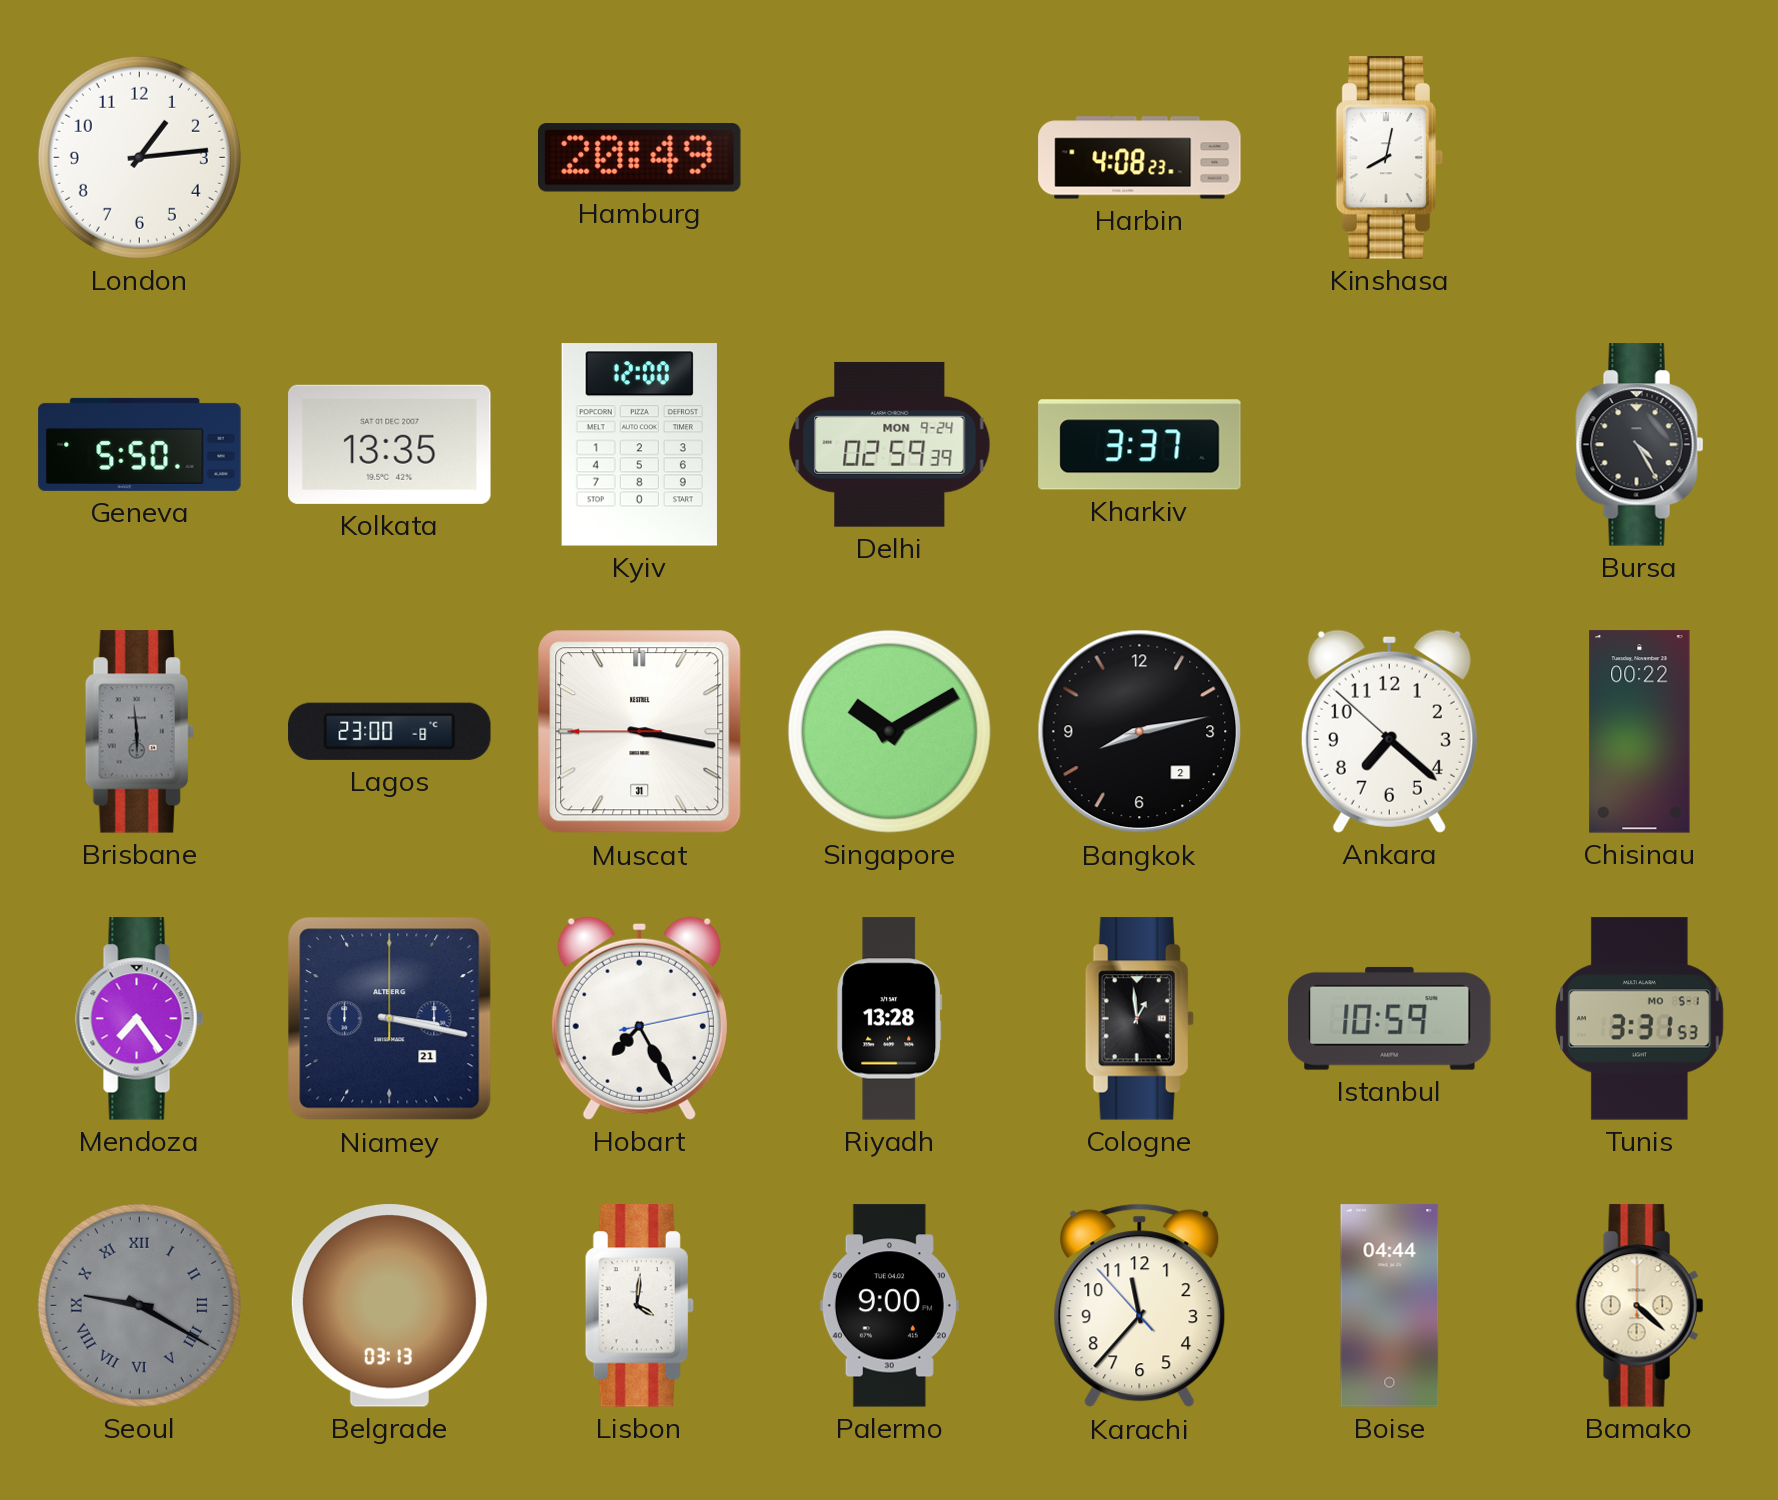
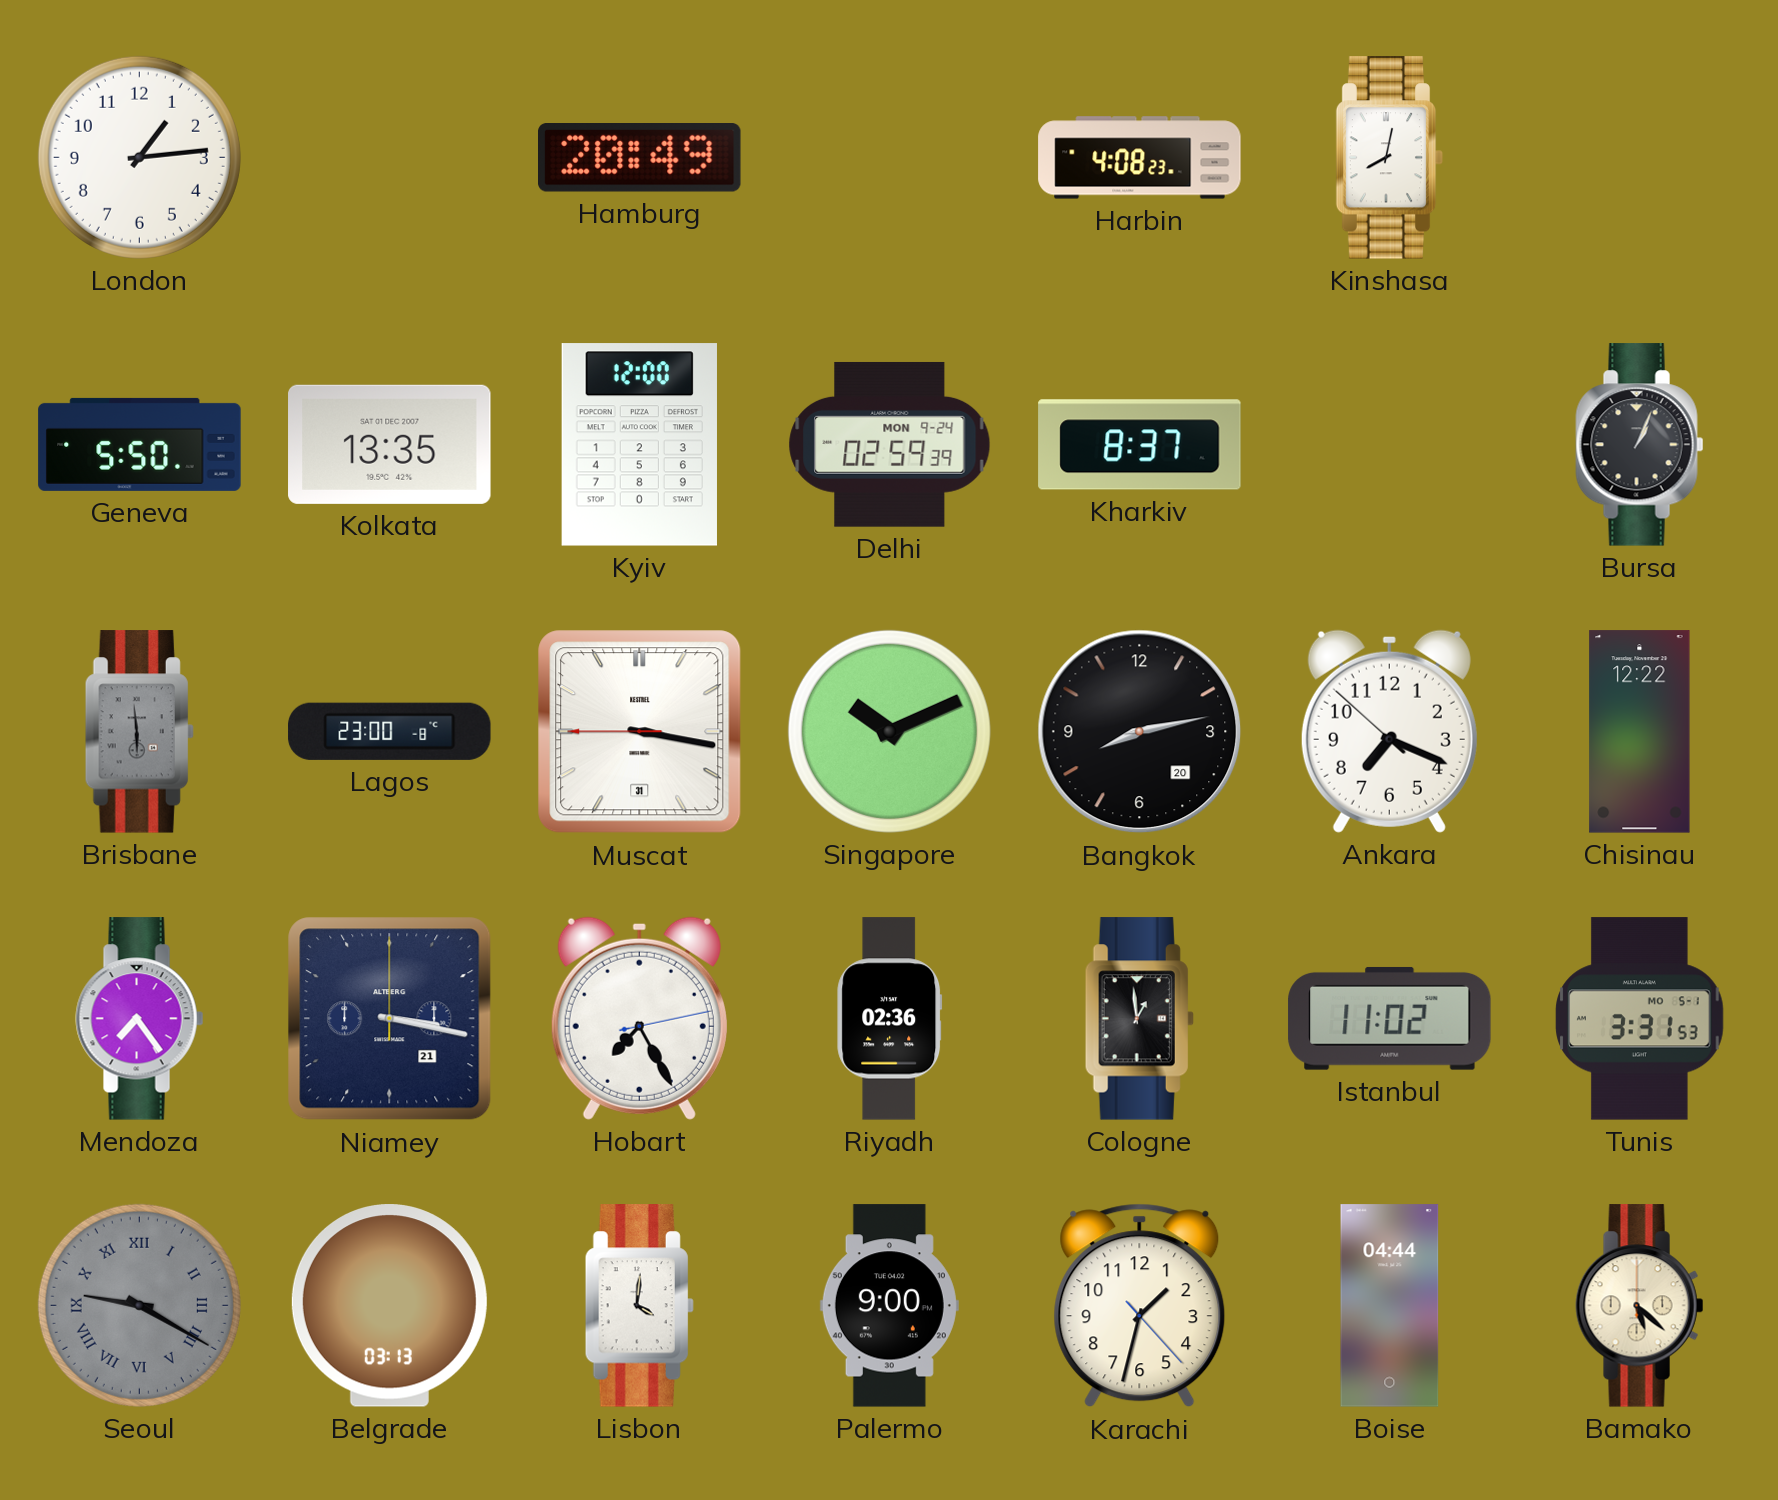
Kharkiv: 3:37 -> 8:37
Bursa: 4:25 -> 1:04
Singapore: 10:10 -> 10:11
Bangkok date: 2 -> 20
Ankara: 7:21 -> 7:18
Chisinau: 00:22 -> 12:22
Riyadh: 13:28 -> 02:36
Istanbul: 10:59 -> 11:02
Karachi: 11:36 -> 1:32
Bamako: 4:22 -> 5:22
